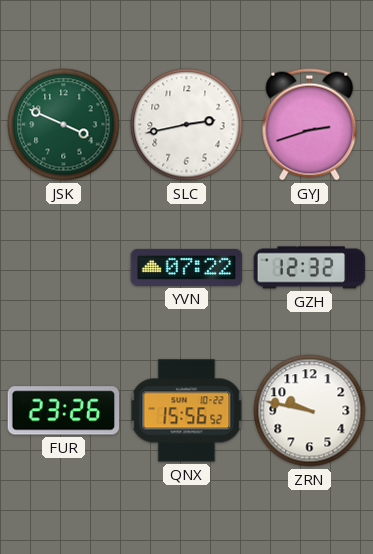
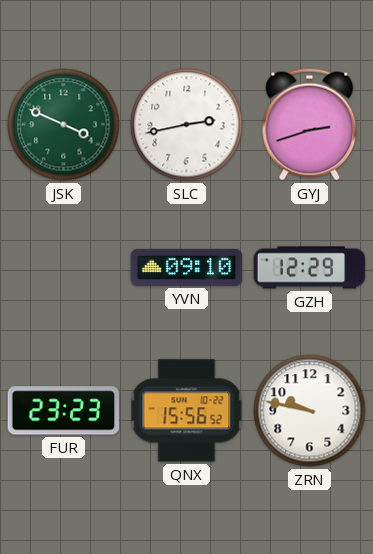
YVN: 07:22 -> 09:10
GZH: 12:32 -> 12:29
FUR: 23:26 -> 23:23
